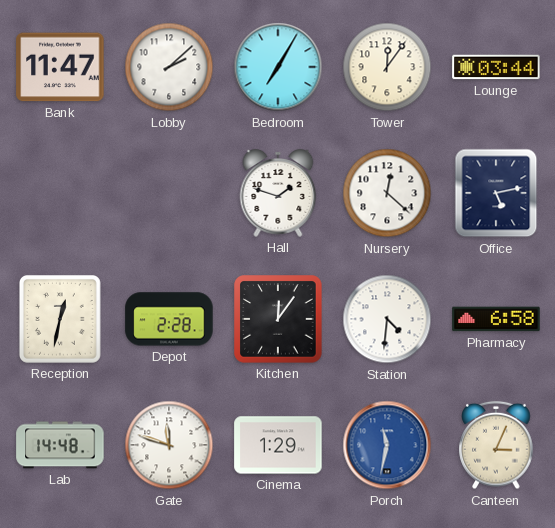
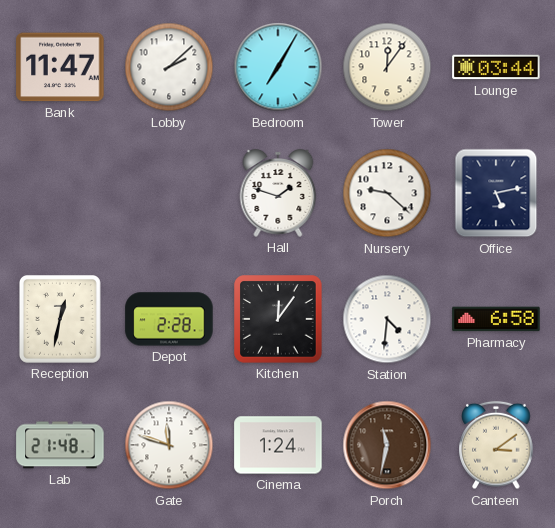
Nursery: 12:22 -> 9:22
Lab: 14:48 -> 21:48
Cinema: 1:29 -> 1:24
Porch dial: blue -> brown
Canteen: 3:04 -> 3:09
